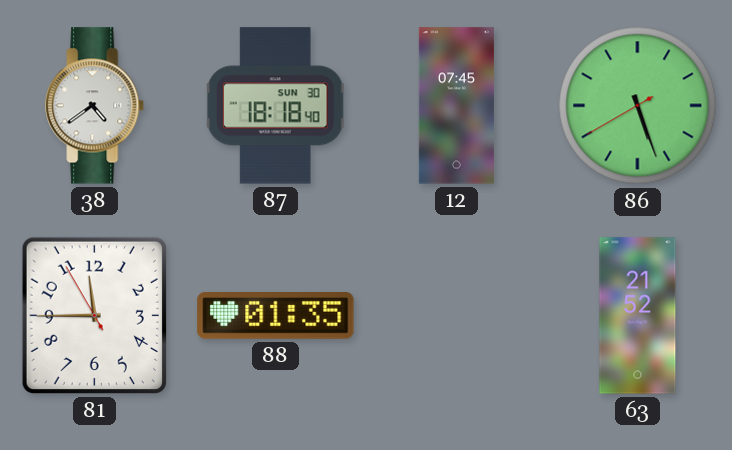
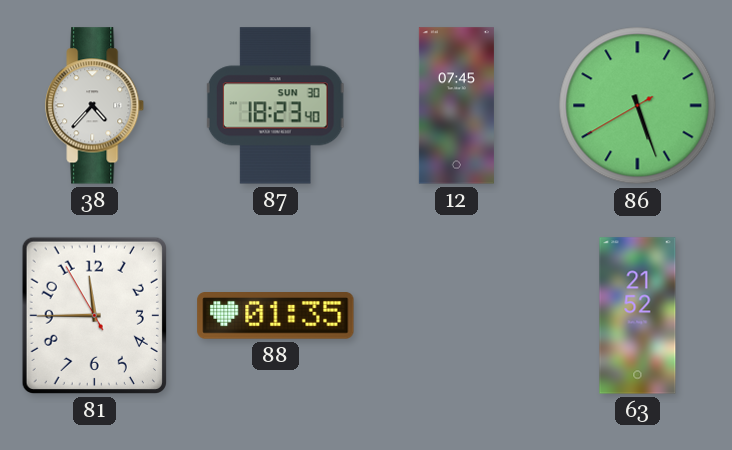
38: 4:39 -> 4:37
87: 18:18 -> 18:23
